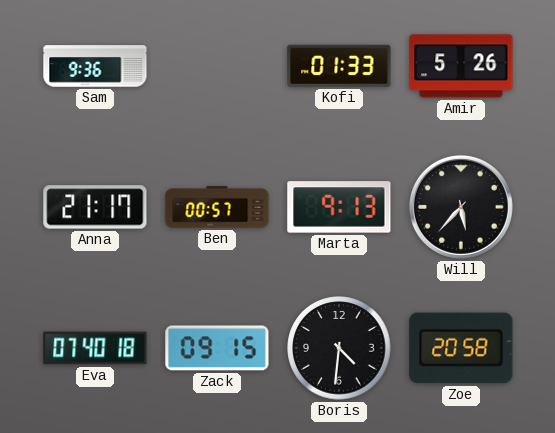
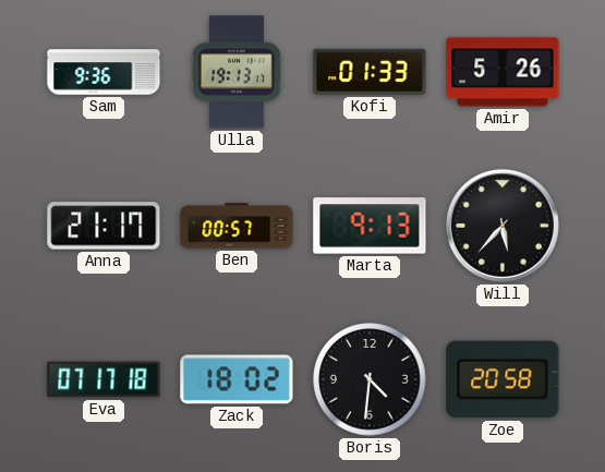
Ulla: none -> 19:13
Eva: 07:40 -> 07:17
Zack: 09:15 -> 18:02
